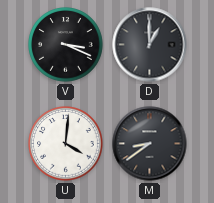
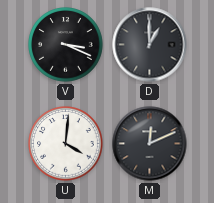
M: 8:39 -> 12:11
